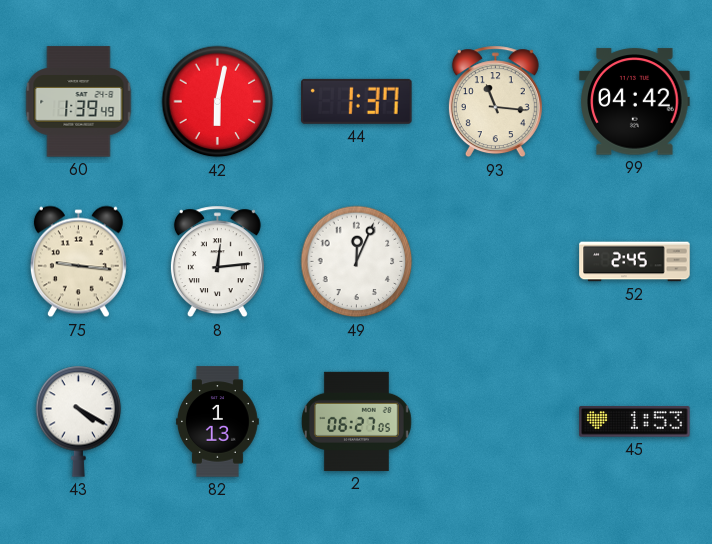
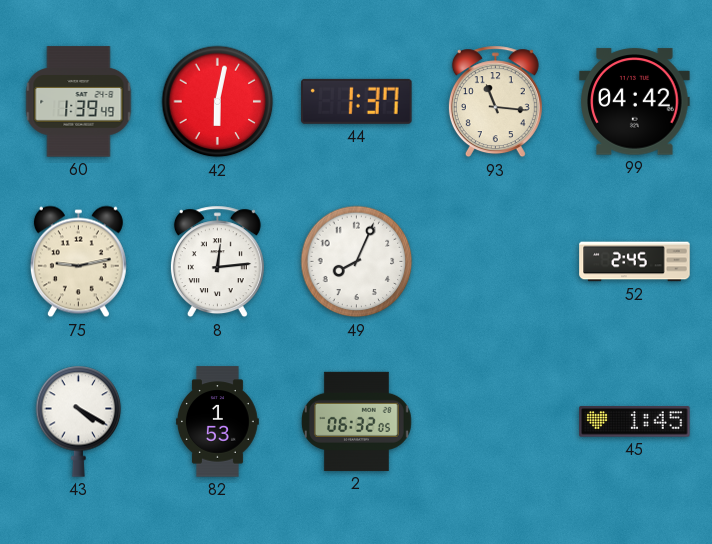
75: 9:16 -> 9:13
49: 12:04 -> 8:04
82: 1:13 -> 1:53
2: 06:27 -> 06:32
45: 1:53 -> 1:45
